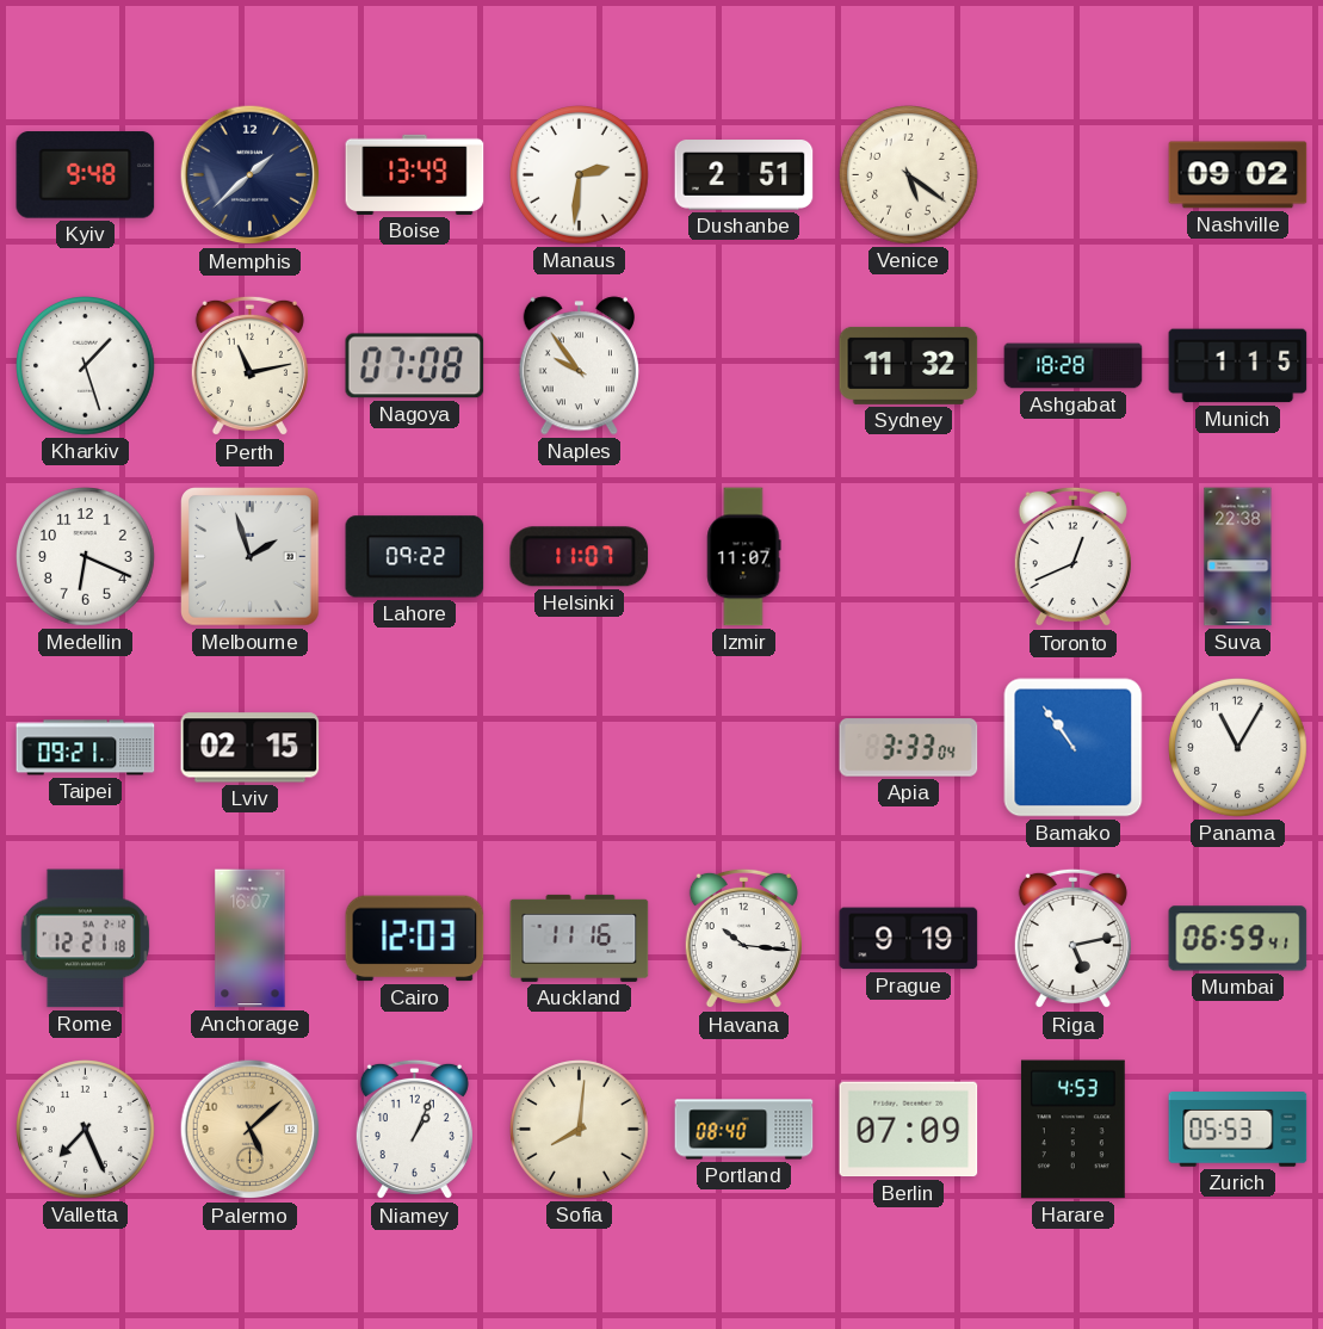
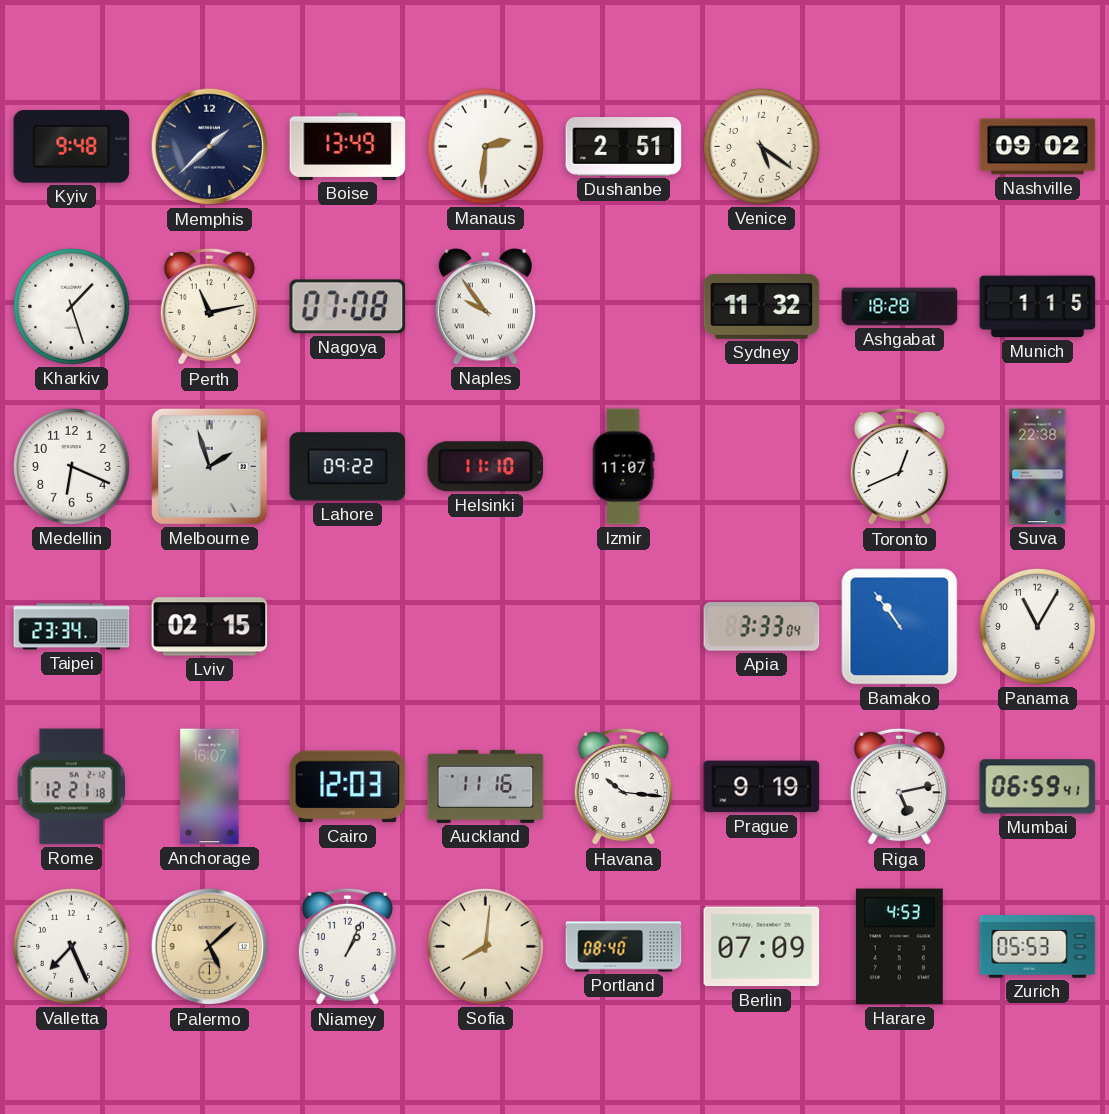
Helsinki: 11:07 -> 11:10
Taipei: 09:21 -> 23:34
